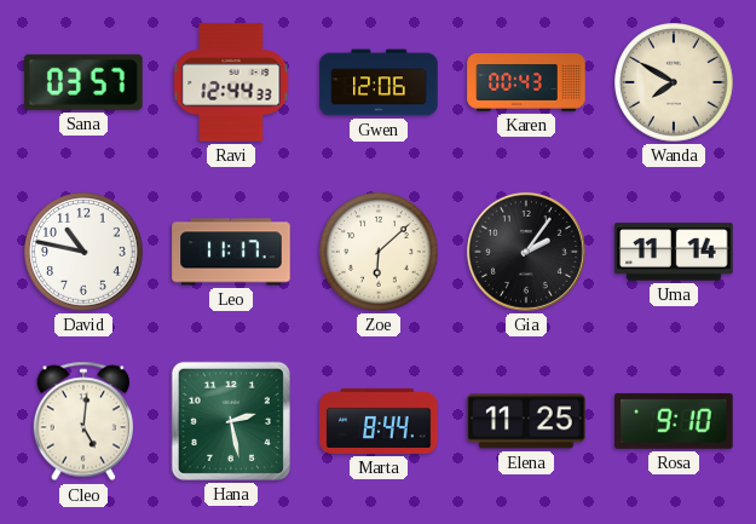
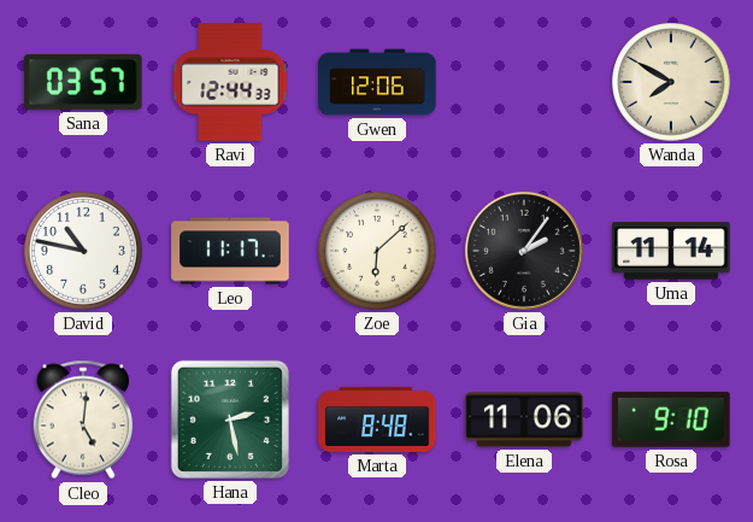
Karen: 00:43 -> none
Marta: 8:44 -> 8:48
Elena: 11:25 -> 11:06
